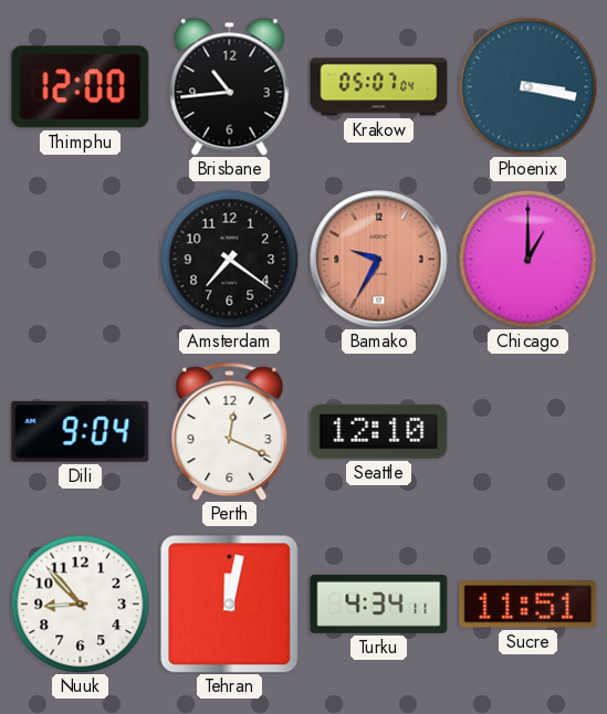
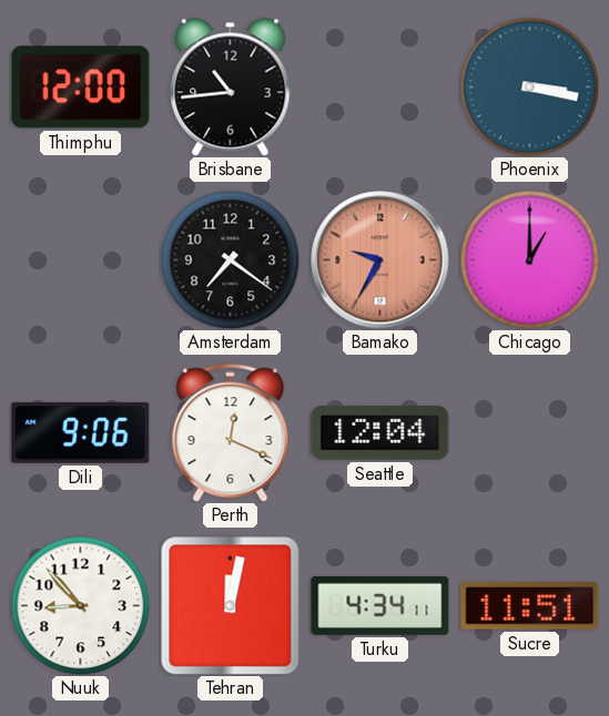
Krakow: 05:07 -> none
Dili: 9:04 -> 9:06
Seattle: 12:10 -> 12:04
